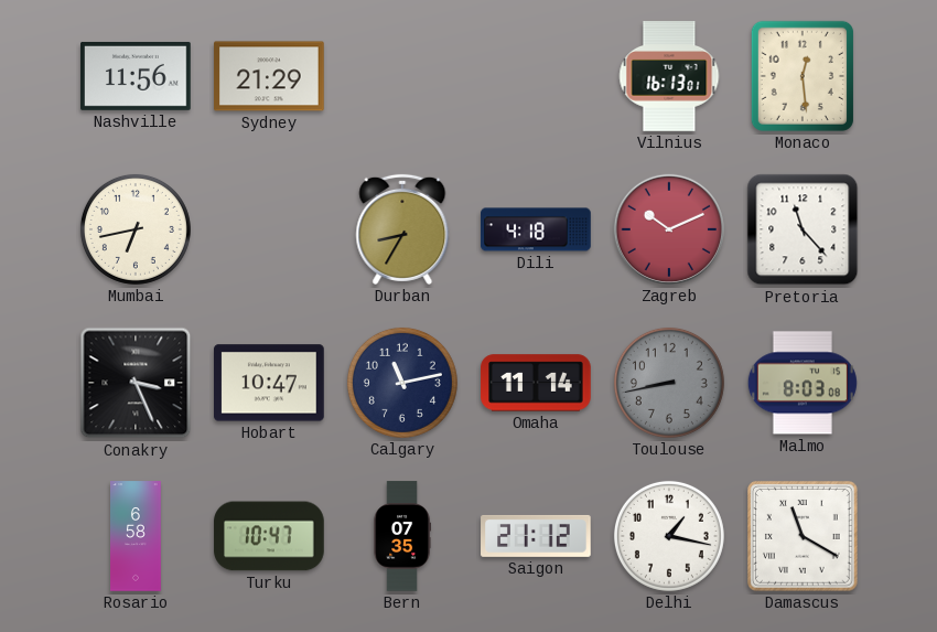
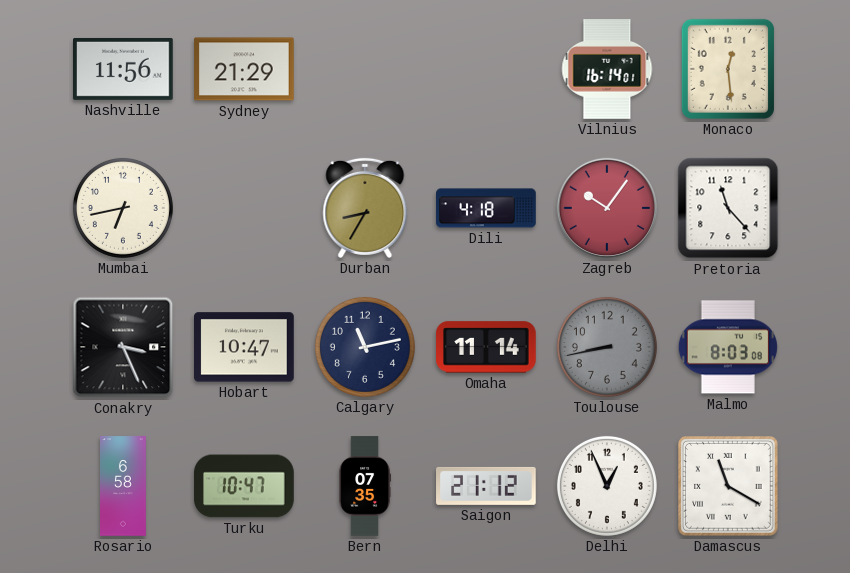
Vilnius: 16:13 -> 16:14
Zagreb: 10:11 -> 10:06
Delhi: 1:17 -> 12:56
